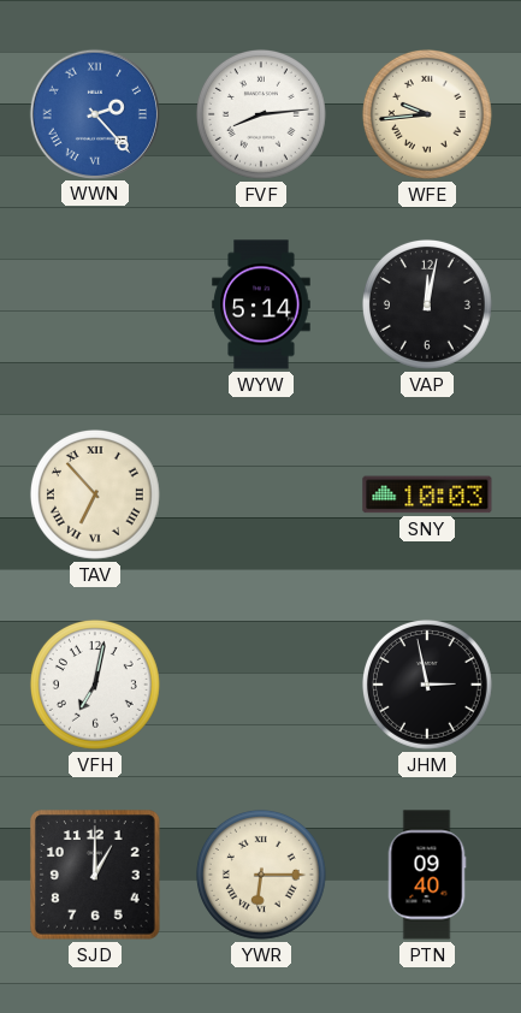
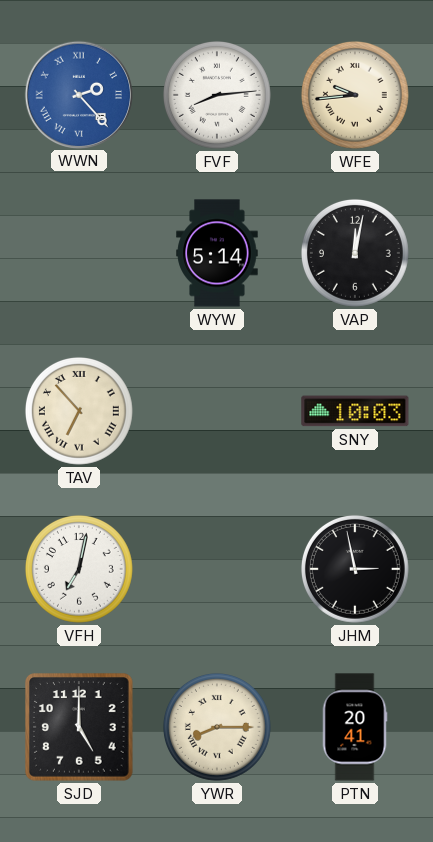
SJD: 1:00 -> 5:00
YWR: 6:15 -> 8:15
PTN: 09:40 -> 20:41
